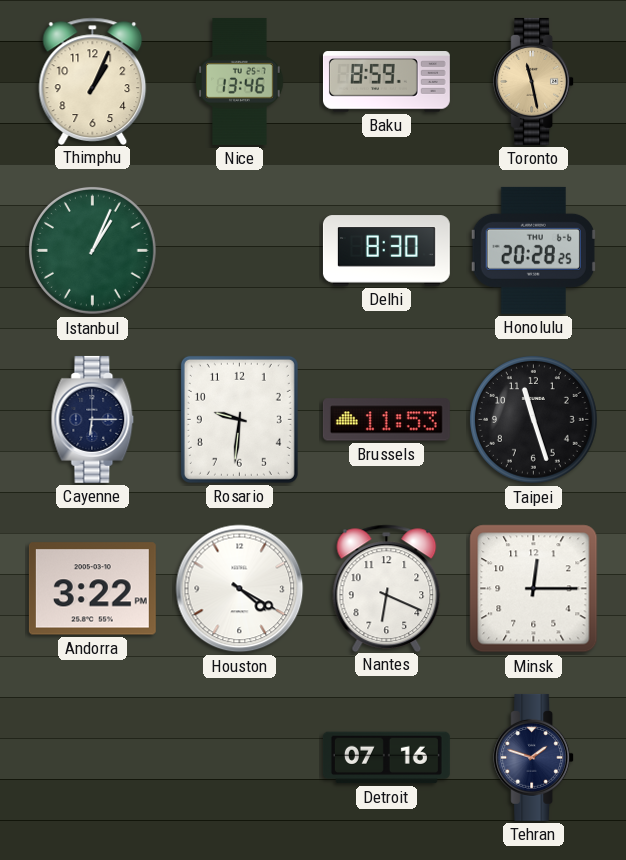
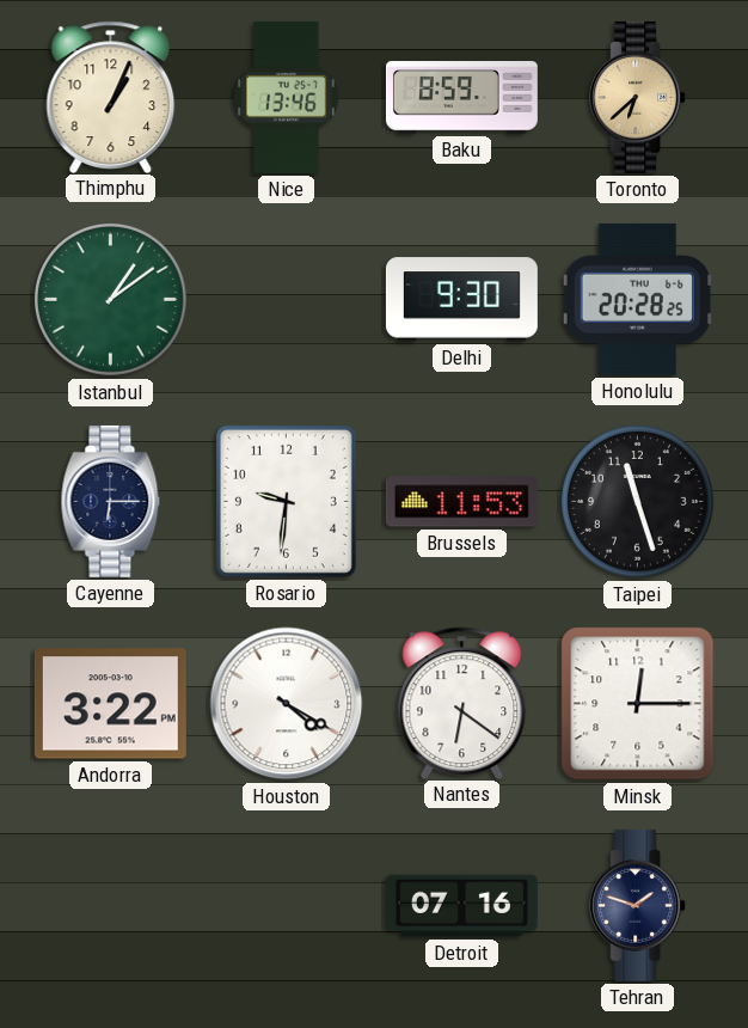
Toronto: 11:28 -> 6:38
Istanbul: 1:04 -> 1:09
Delhi: 8:30 -> 9:30
Nantes: 6:19 -> 6:21
